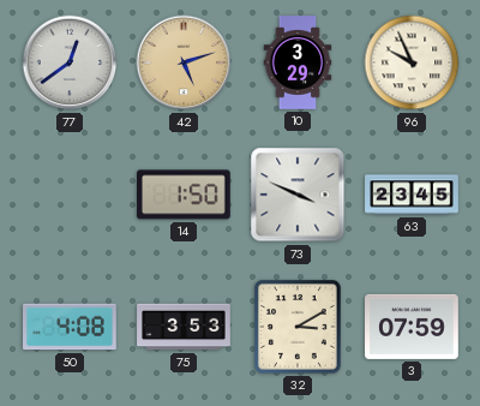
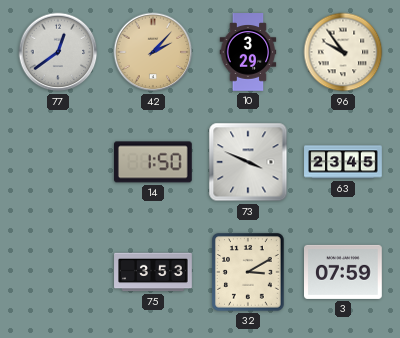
42: 5:12 -> 2:07
96: 9:56 -> 9:54
50: 4:08 -> none
